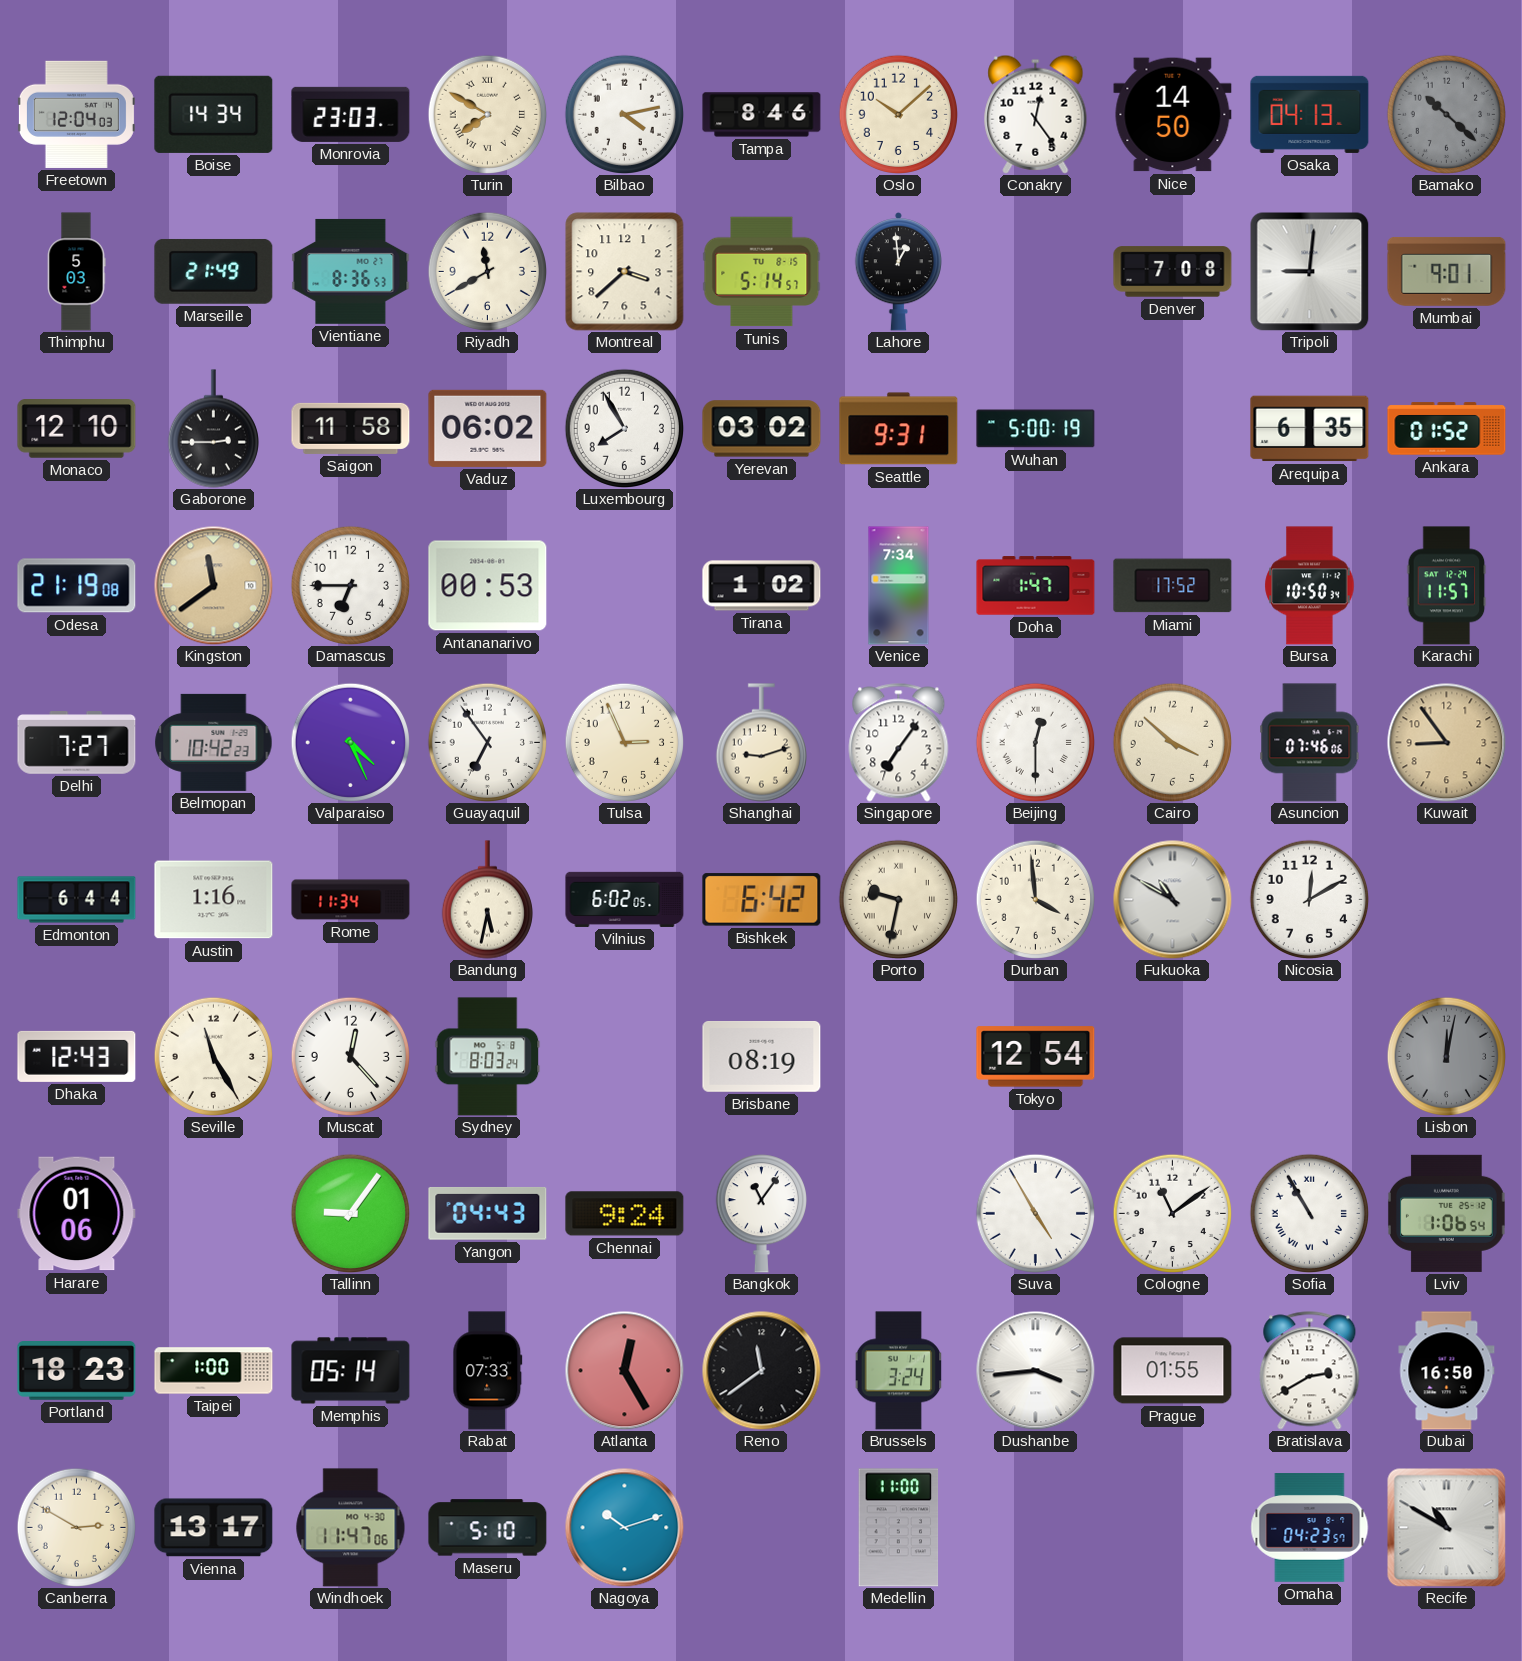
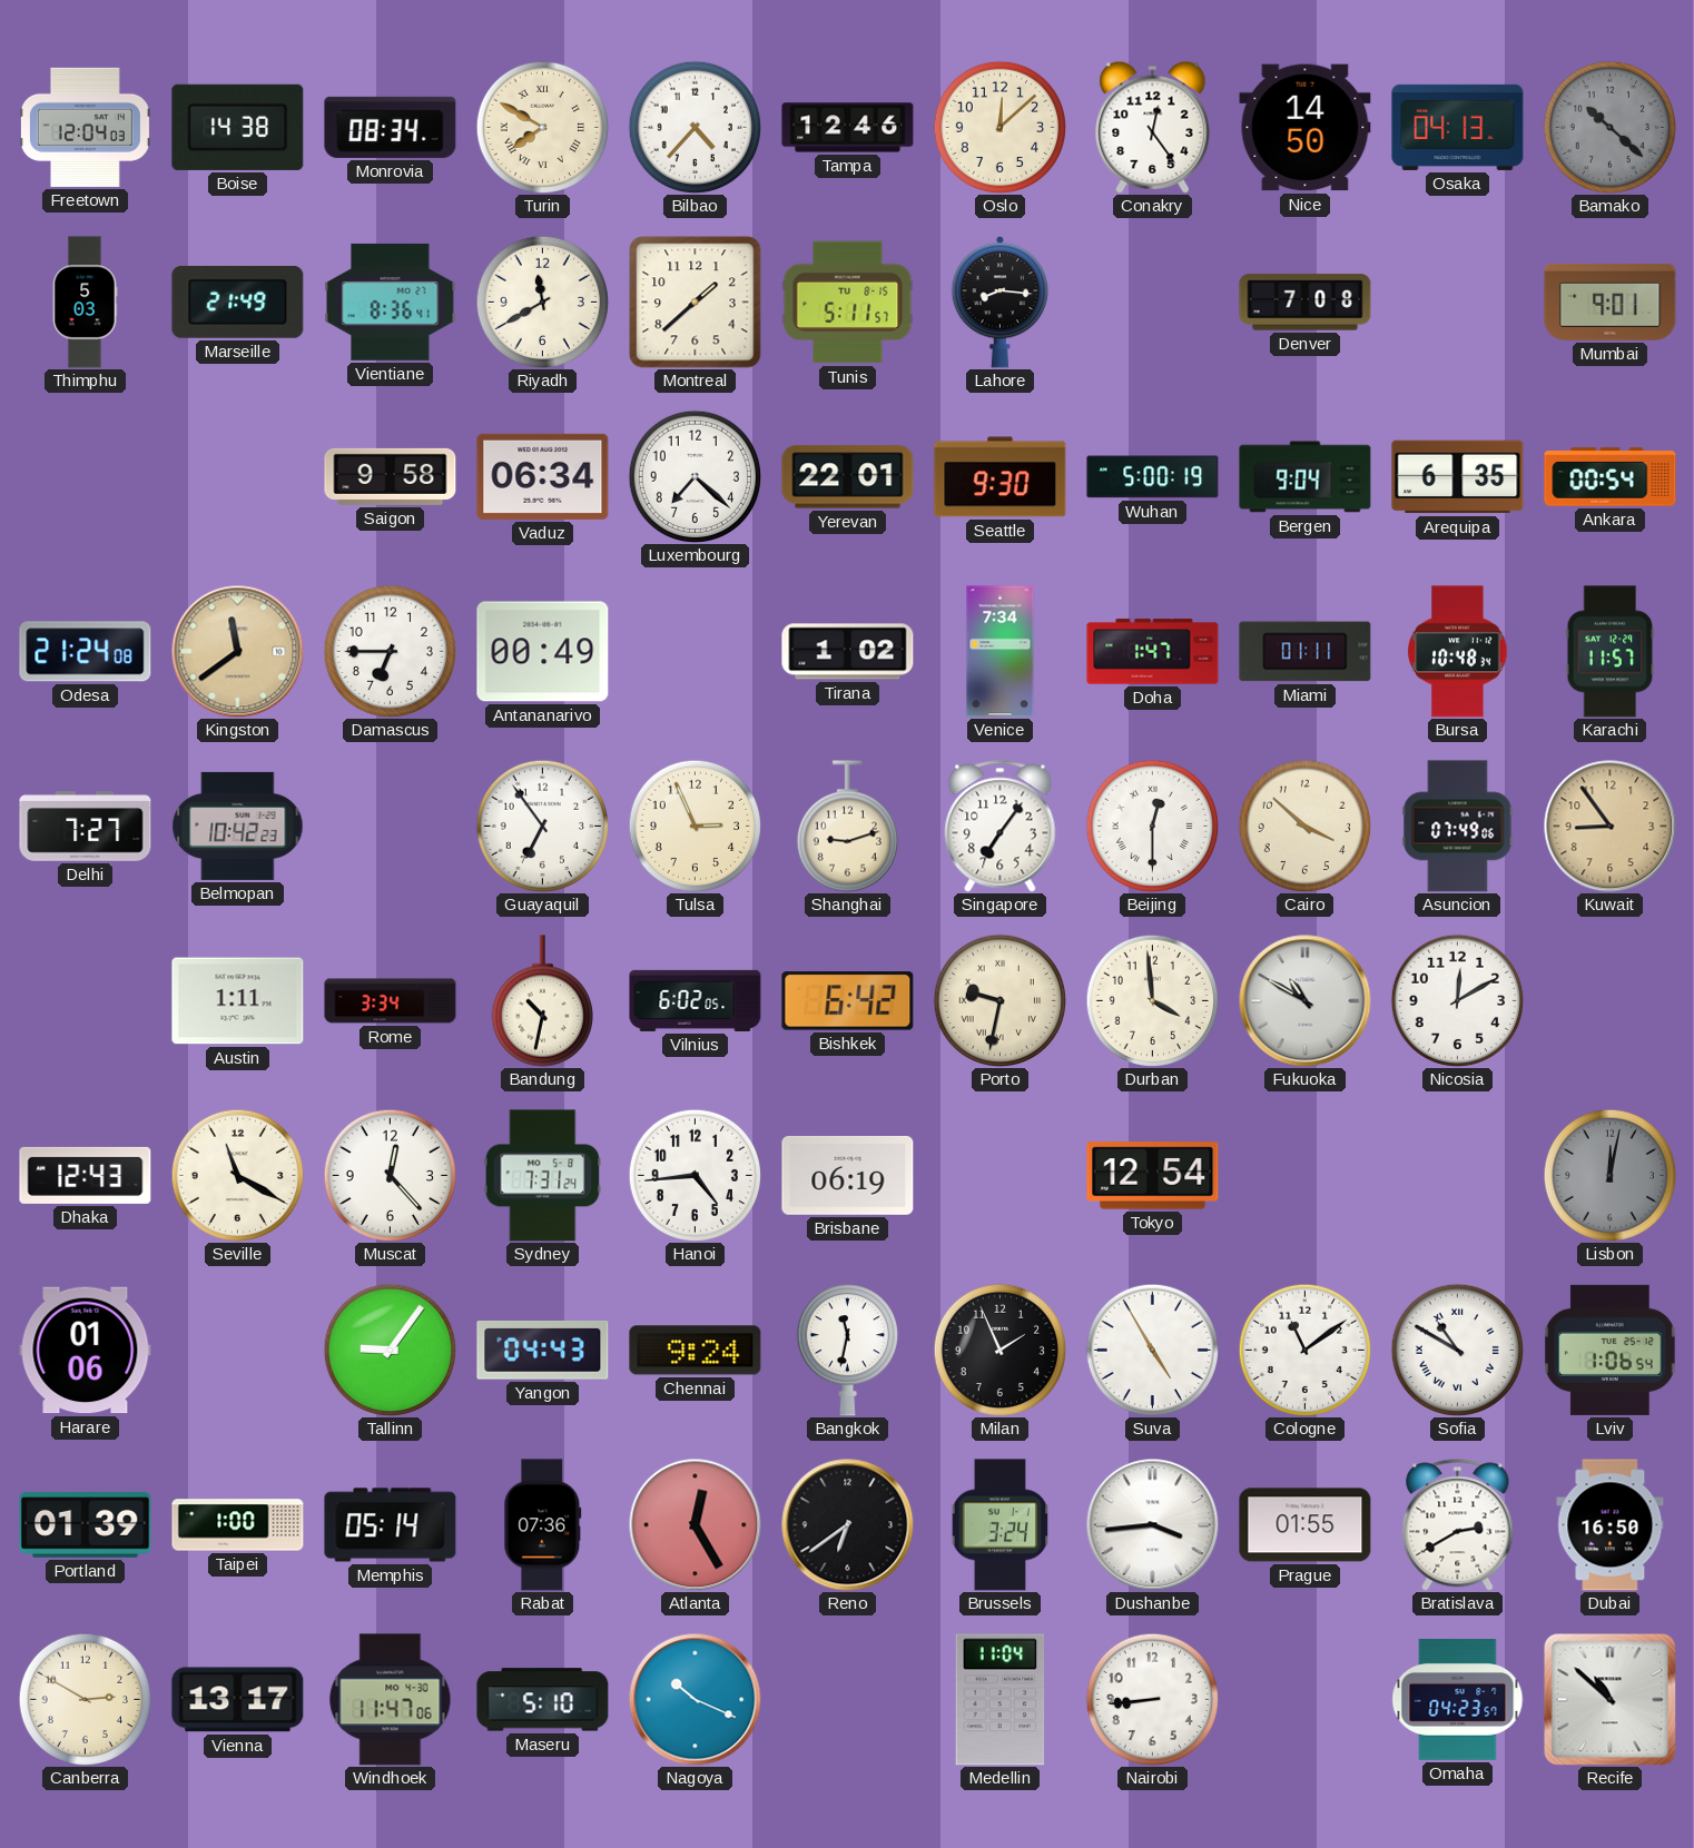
Boise: 14:34 -> 14:38
Monrovia: 23:03 -> 08:34
Bilbao: 4:13 -> 4:37
Tampa: 8:46 -> 12:46
Oslo: 10:08 -> 12:08
Vientiane: 8:36:53 -> 8:36:41
Montreal: 3:38 -> 1:38
Tunis: 5:14 -> 5:11
Lahore: 12:59 -> 8:16
Tripoli: 9:01 -> none
Monaco: 12:10 -> none
Gaborone: 2:45 -> none
Saigon: 11:58 -> 9:58
Vaduz: 06:02 -> 06:34
Luxembourg: 7:55 -> 7:22
Yerevan: 03:02 -> 22:01
Seattle: 9:31 -> 9:30
Bergen: none -> 9:04
Ankara: 01:52 -> 00:54
Odesa: 21:19 -> 21:24
Antananarivo: 00:53 -> 00:49
Miami: 17:52 -> 01:11
Bursa: 10:50 -> 10:48
Valparaiso: 4:26 -> none
Asuncion: 07:46 -> 07:49
Edmonton: 6:44 -> none
Austin: 1:16 -> 1:11
Rome: 11:34 -> 3:34
Bandung: 5:32 -> 10:32
Seville: 11:25 -> 11:20
Sydney: 8:03 -> 7:31
Hanoi: none -> 4:44
Brisbane: 08:19 -> 06:19
Bangkok: 11:06 -> 11:32
Milan: none -> 1:56
Sofia: 10:55 -> 10:50
Portland: 18:23 -> 01:39
Rabat: 07:33 -> 07:36
Reno: 11:39 -> 6:39
Nagoya: 10:12 -> 10:19
Medellin: 11:00 -> 11:04
Nairobi: none -> 8:44
Recife: 10:50 -> 10:52
